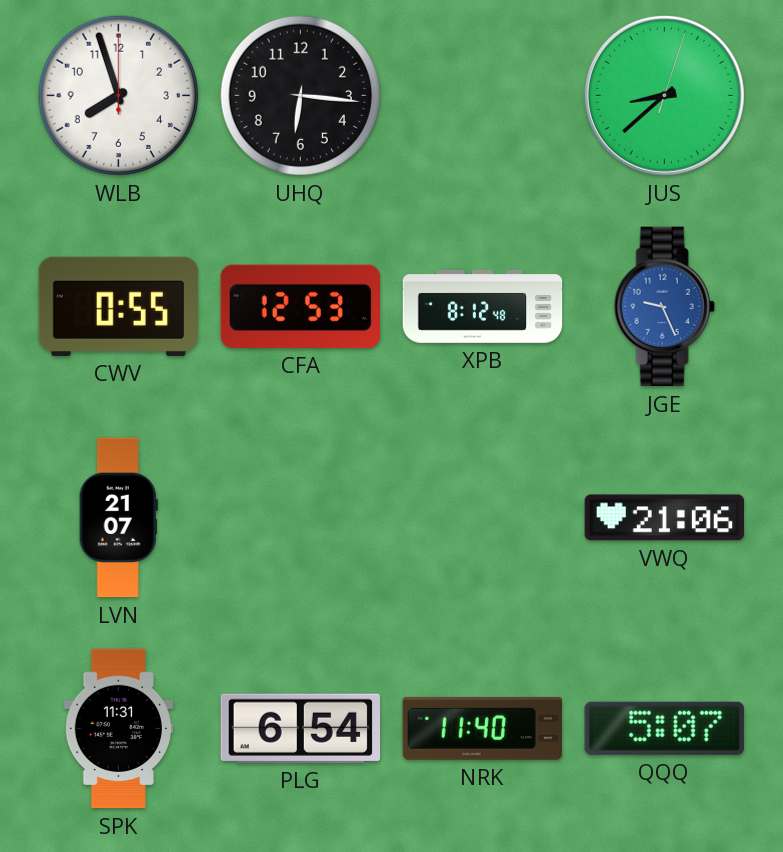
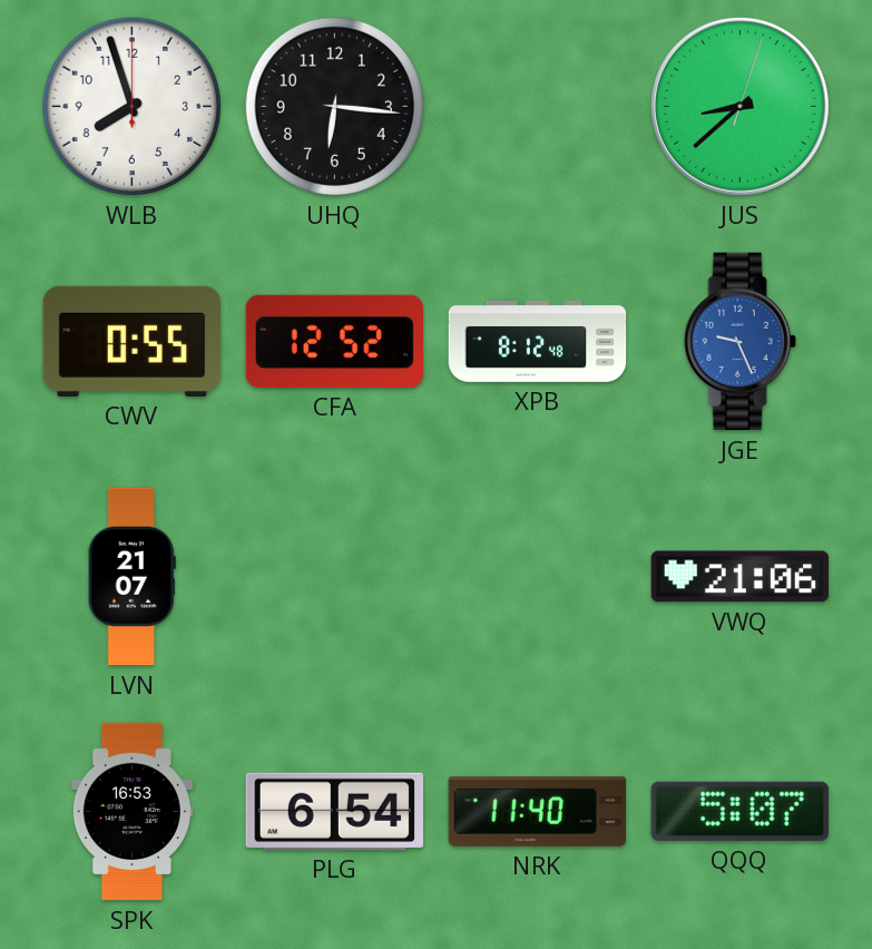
CFA: 12:53 -> 12:52
SPK: 11:31 -> 16:53
